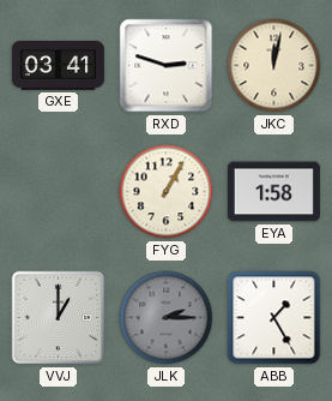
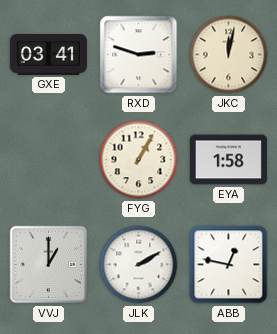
JLK: 2:15 -> 2:10
JLK dial: grey -> white
ABB: 1:25 -> 12:47
